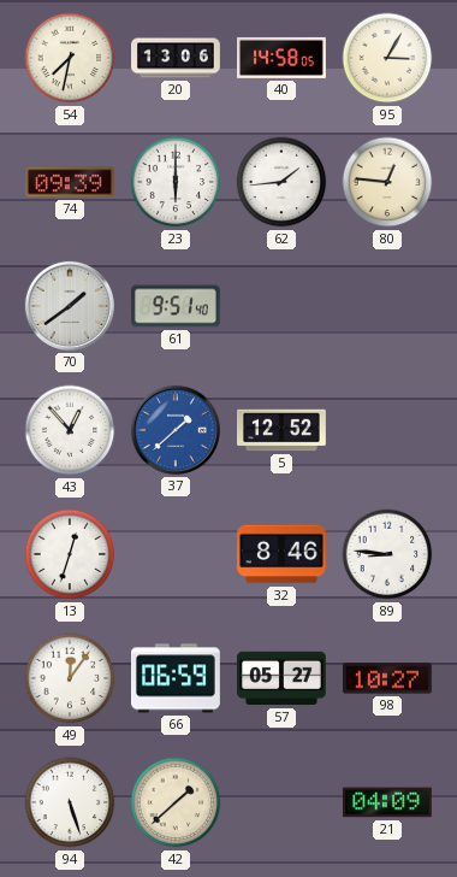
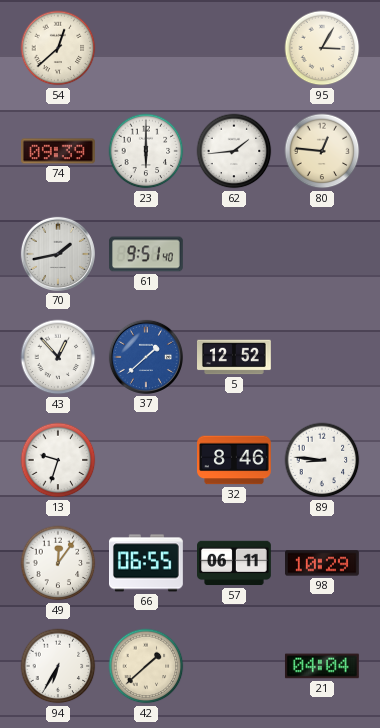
54: 7:32 -> 12:38
20: 13:06 -> none
40: 14:58 -> none
70: 1:39 -> 1:43
13: 12:33 -> 9:33
66: 06:59 -> 06:55
57: 05:27 -> 06:11
98: 10:27 -> 10:29
94: 5:27 -> 6:35
21: 04:09 -> 04:04
